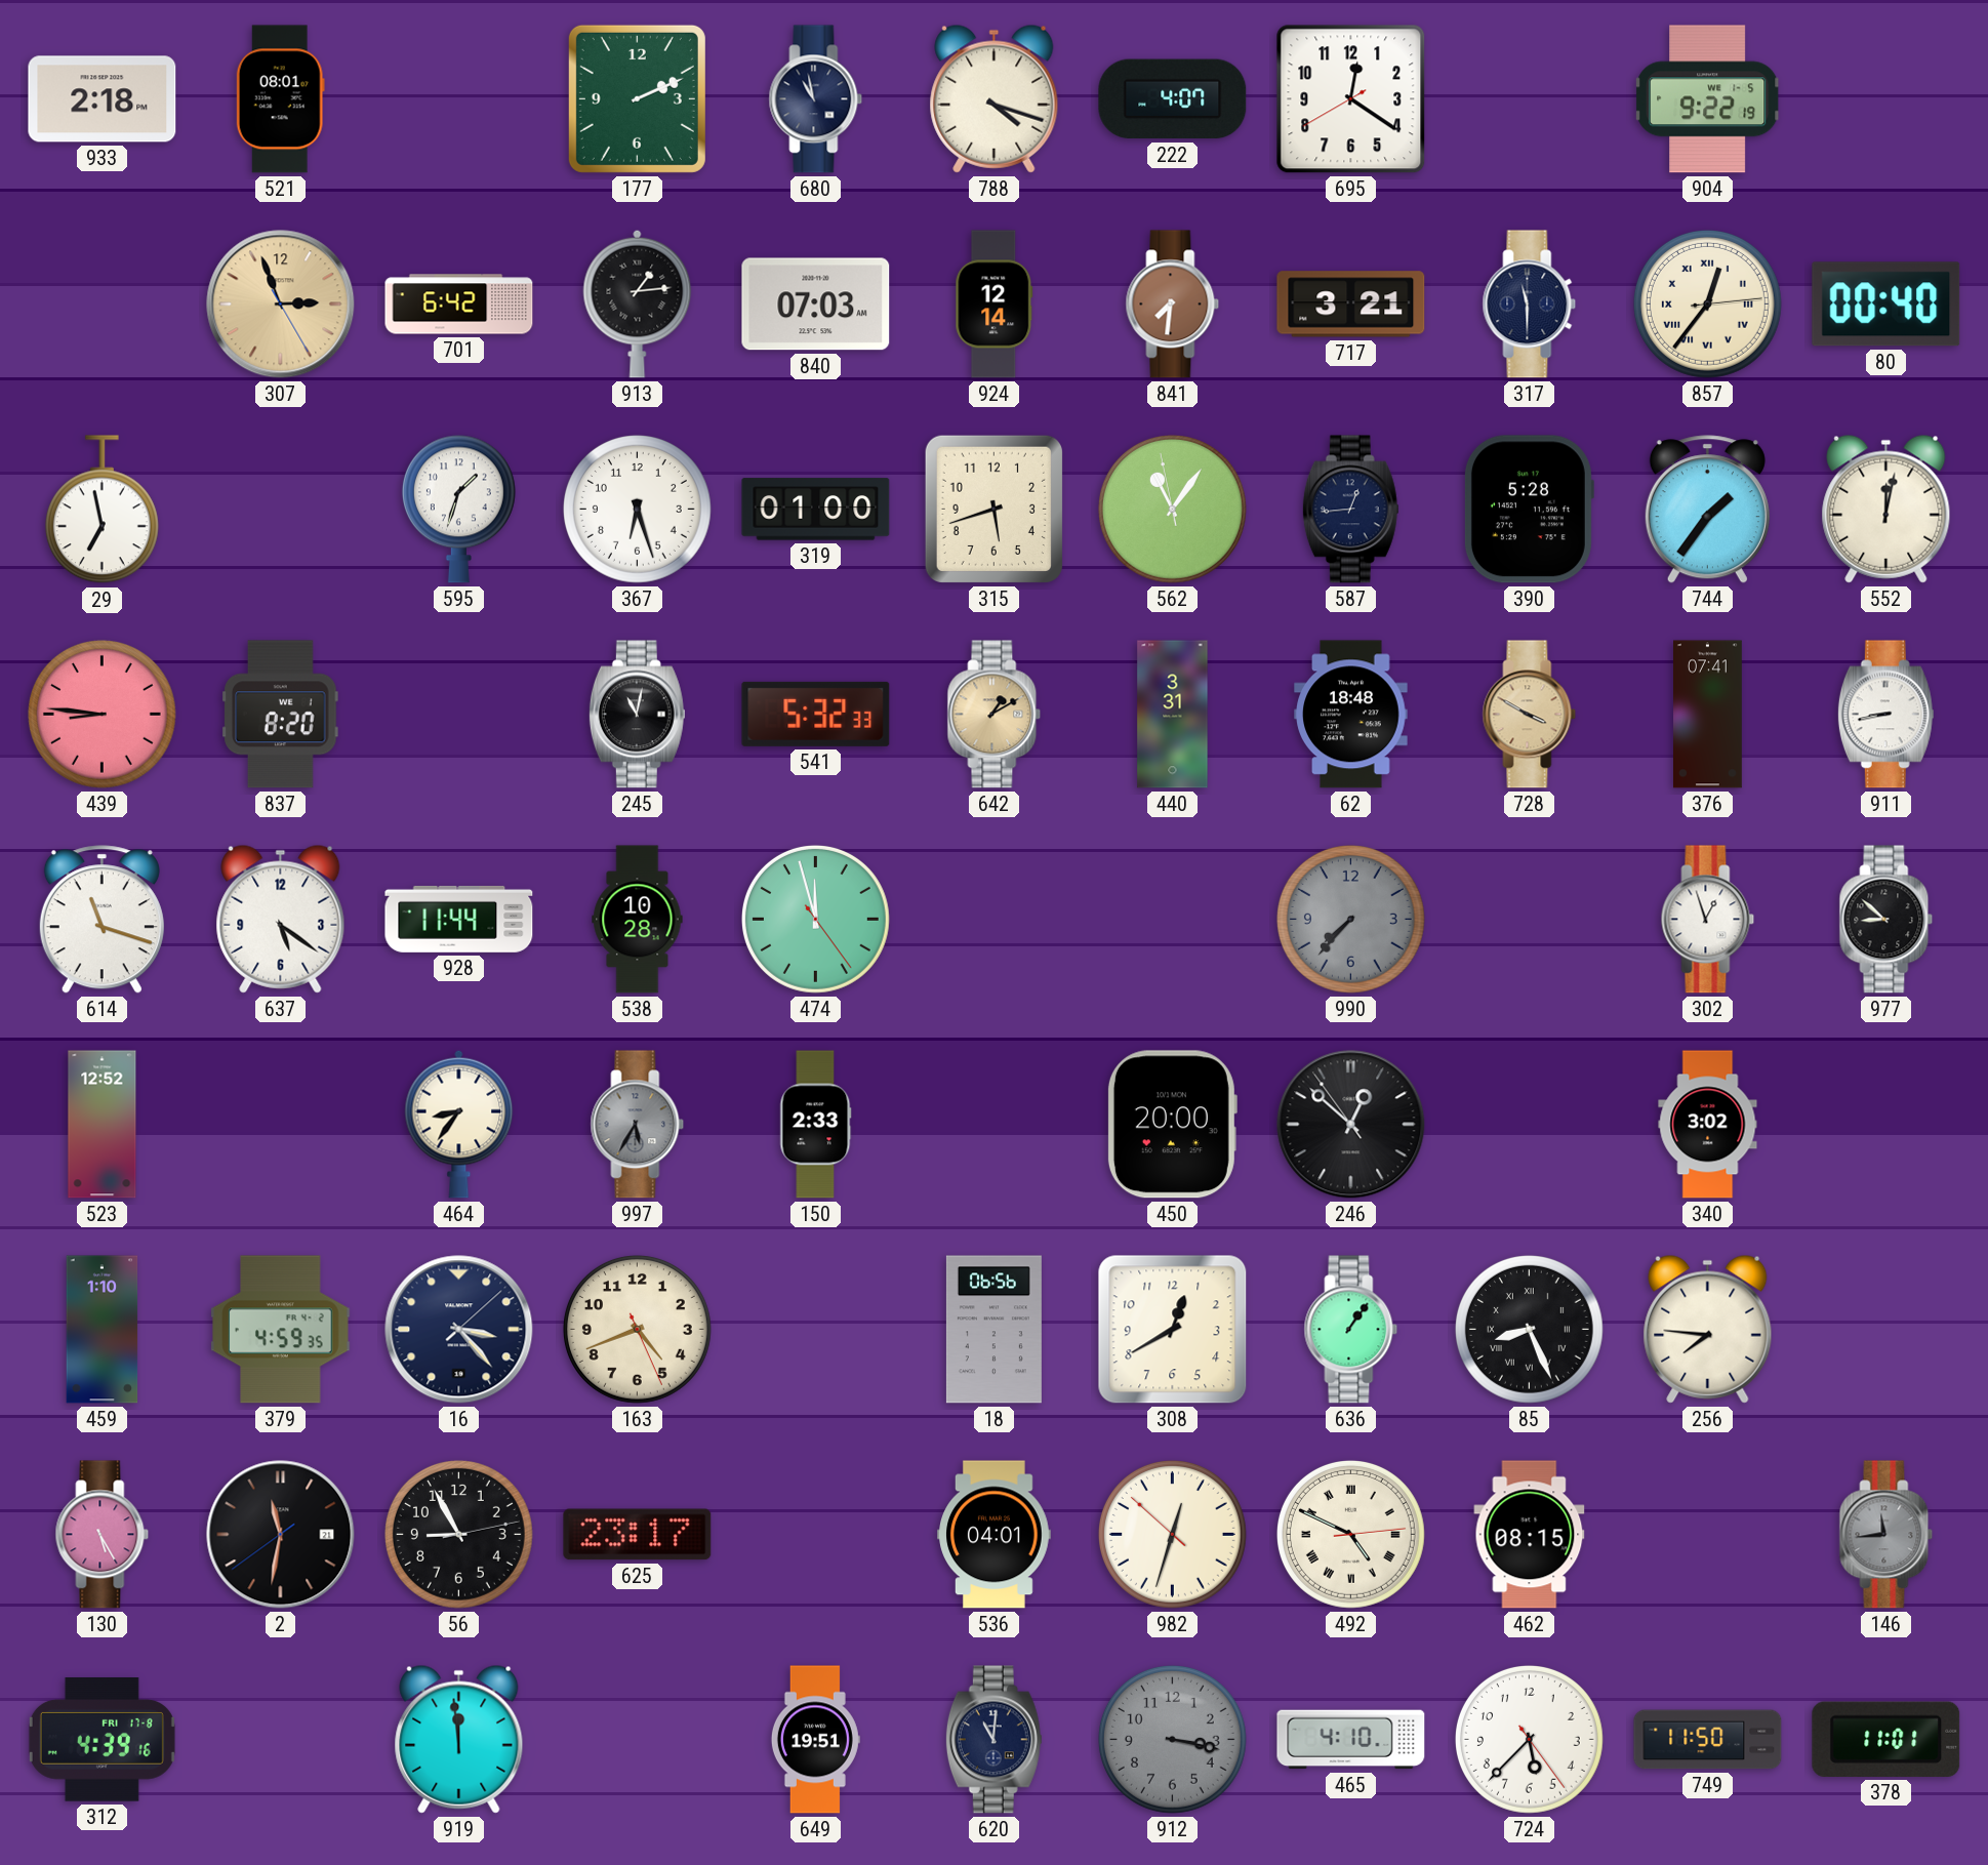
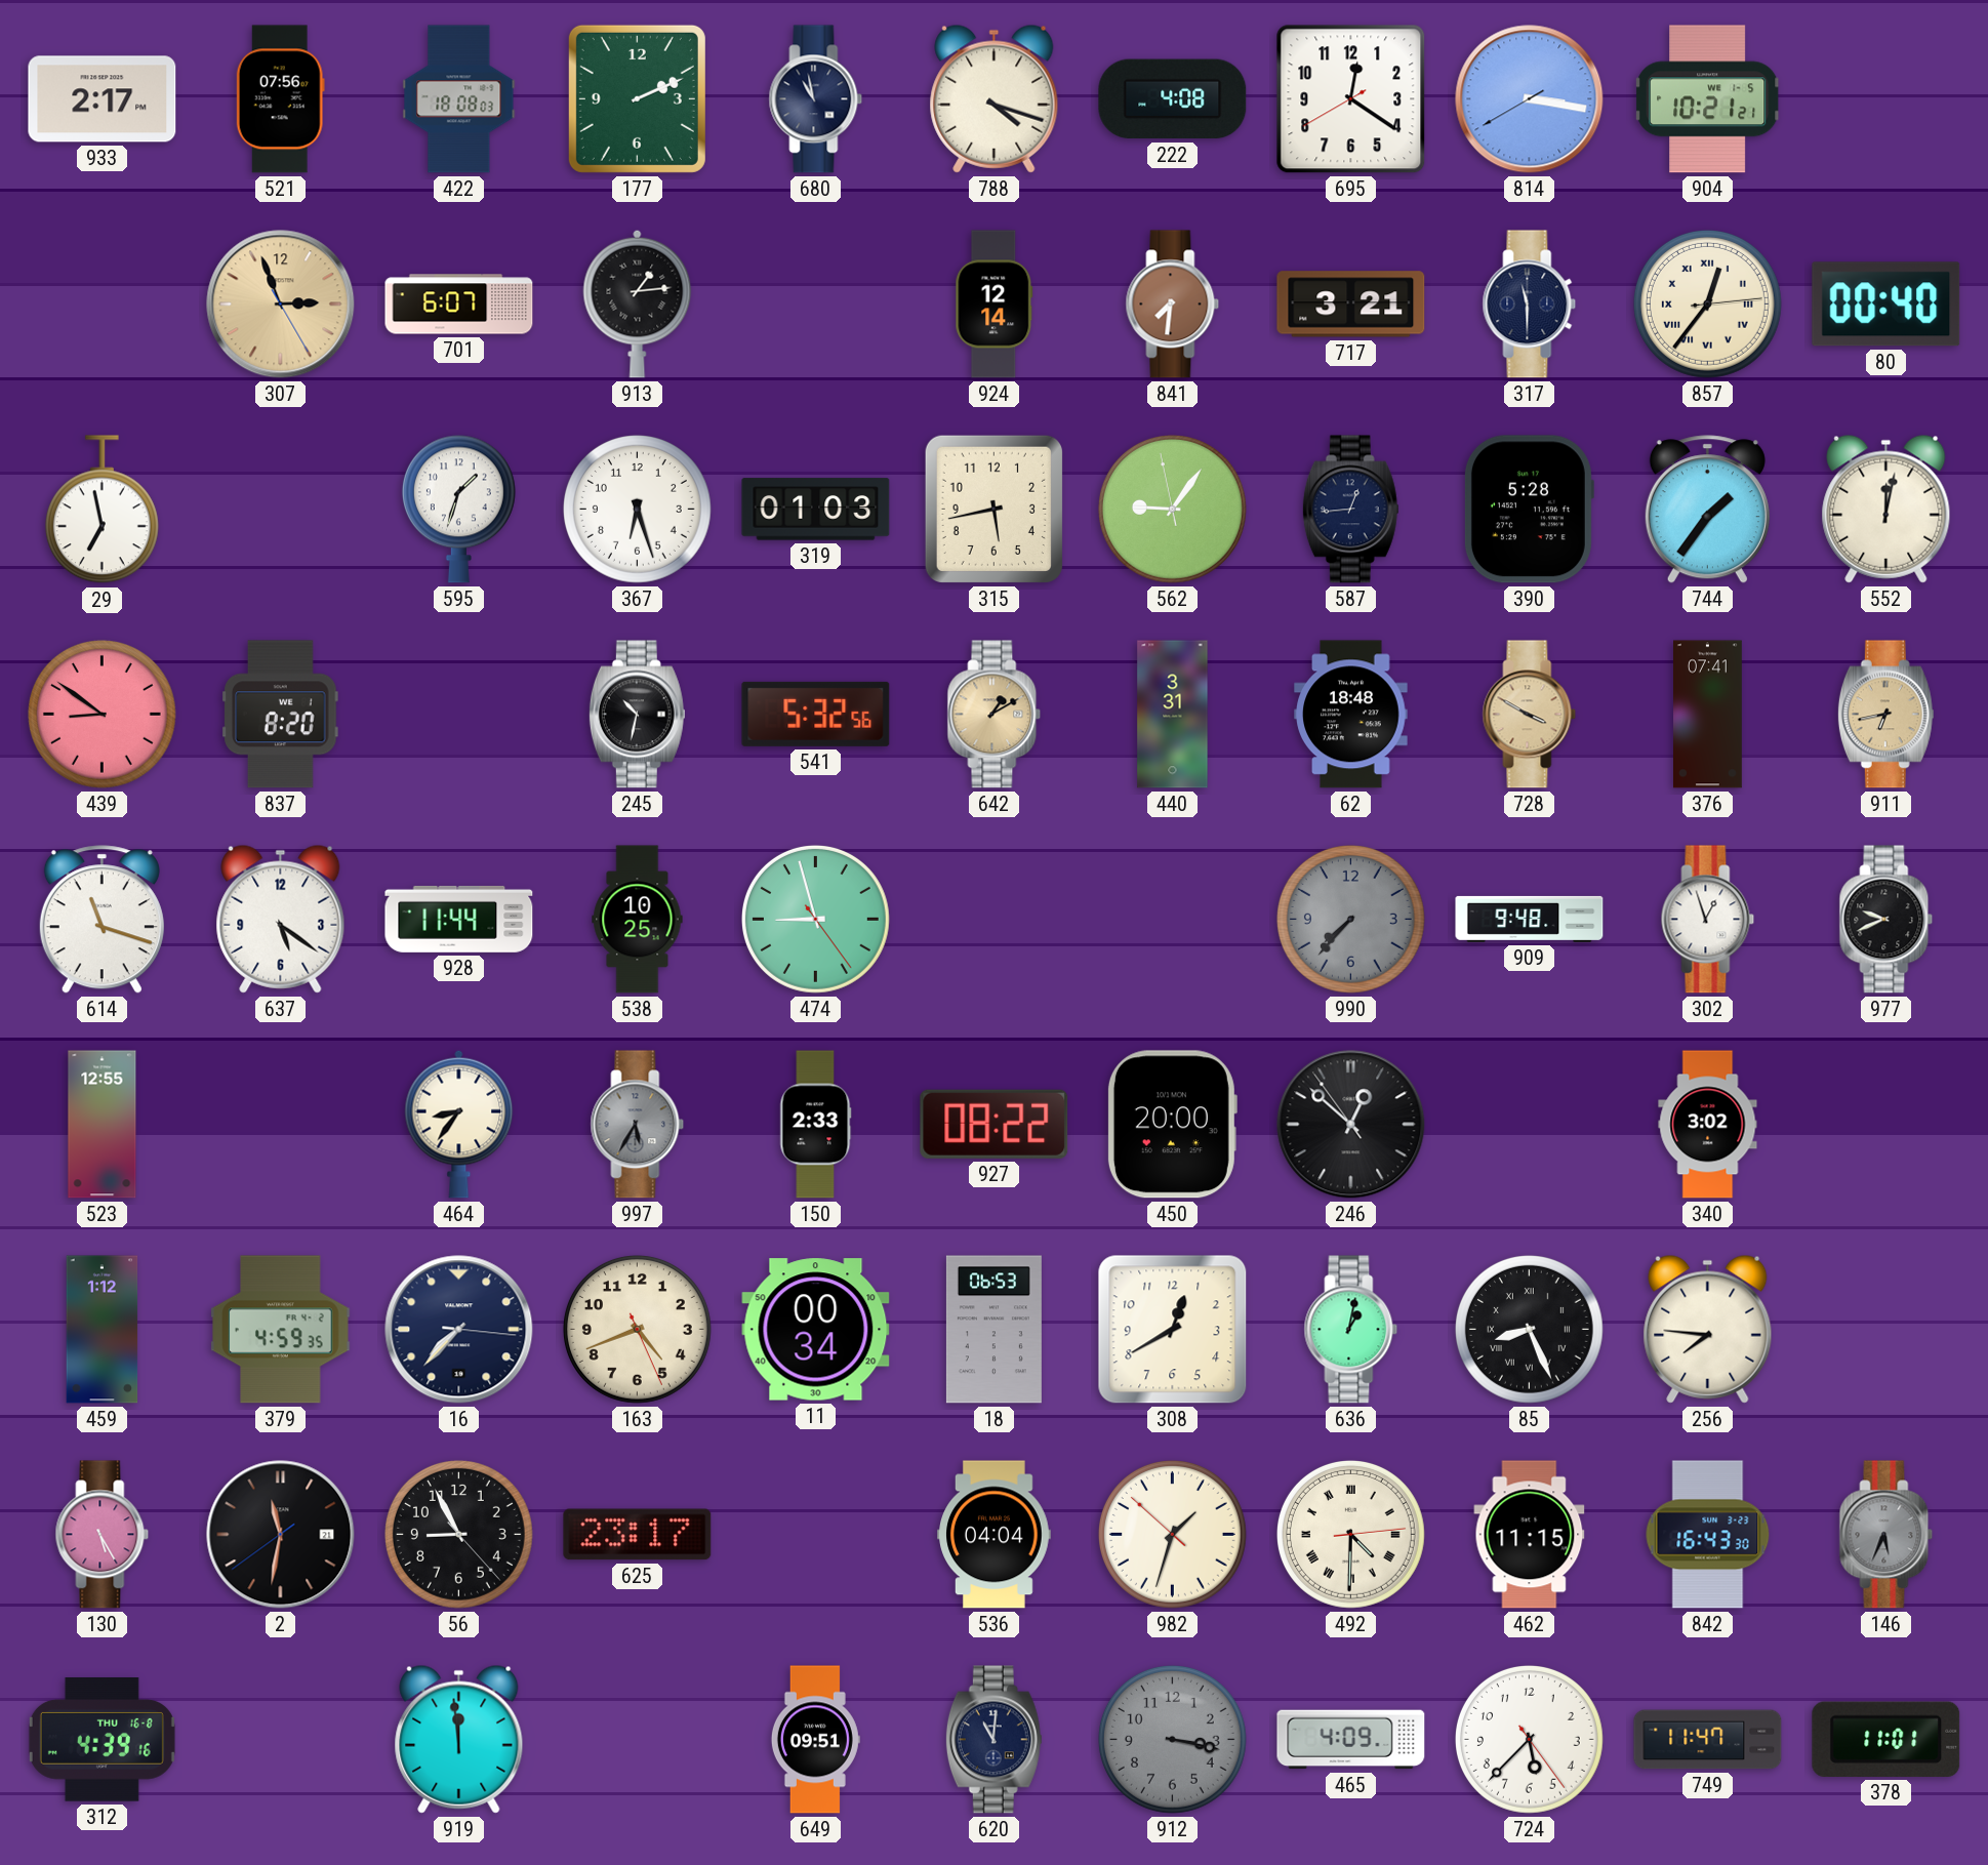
933: 2:18 -> 2:17
521: 08:01 -> 07:56
422: none -> 18:08
222: 4:07 -> 4:08
814: none -> 3:16
904: 9:22 -> 10:21
701: 6:42 -> 6:07
840: 07:03 -> none
319: 01:00 -> 01:03
315: 5:42 -> 5:43
562: 11:05 -> 9:05
439: 8:46 -> 8:51
245: 11:02 -> 10:32
541: 5:32:33 -> 5:32:56
911: 8:43 -> 6:43
911 dial: white -> champagne
538: 10:28 -> 10:25
474: 11:57 -> 8:57
909: none -> 9:48
977: 8:52 -> 9:41
523: 12:52 -> 12:55
927: none -> 08:22
459: 1:10 -> 1:12
16: 3:23 -> 7:37
11: none -> 00:34
18: 06:56 -> 06:53
636: 1:06 -> 1:02
56: 8:55:13 -> 8:55:23
536: 04:01 -> 04:04
982: 12:32 -> 1:32
492: 4:49 -> 4:30
462: 08:15 -> 11:15
842: none -> 16:43
146: 11:44 -> 5:34
312 date: FRI 17-8 -> THU 16-8
649: 19:51 -> 09:51
465: 4:10 -> 4:09
749: 11:50 -> 11:47
